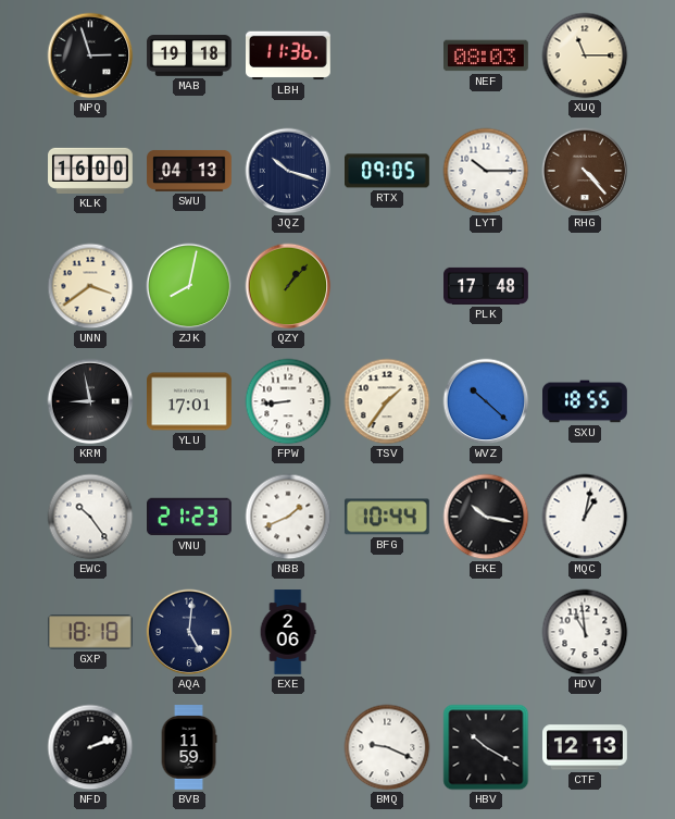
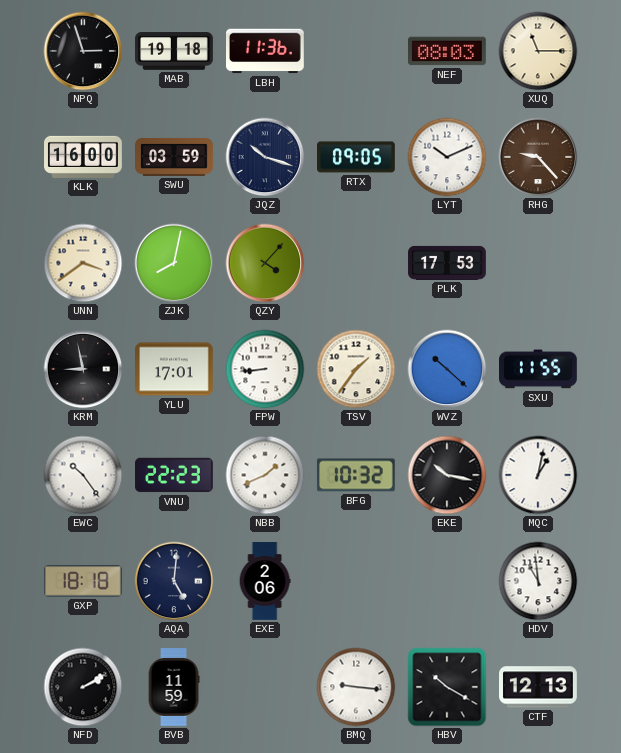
SWU: 04:13 -> 03:59
LYT: 10:15 -> 10:11
RHG: 4:23 -> 9:23
QZY: 1:07 -> 4:07
PLK: 17:48 -> 17:53
SXU: 18:55 -> 11:55
VNU: 21:23 -> 22:23
BFG: 10:44 -> 10:32
NFD: 2:12 -> 2:10
BMQ: 9:19 -> 9:16
